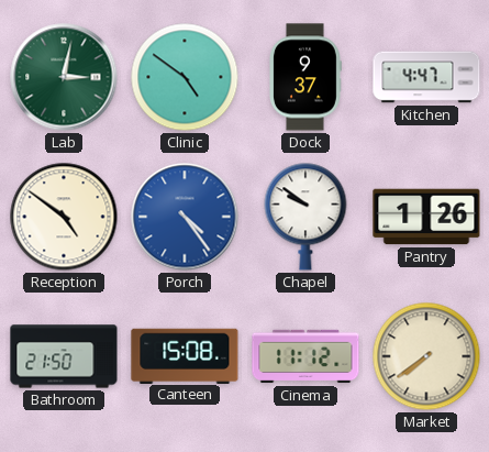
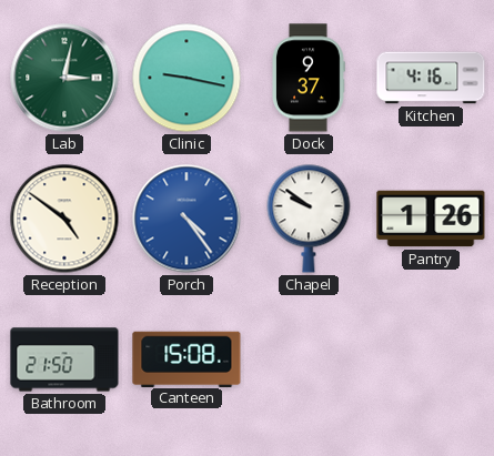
Clinic: 4:51 -> 9:17
Kitchen: 4:47 -> 4:16
Cinema: 11:12 -> none
Market: 7:39 -> none
